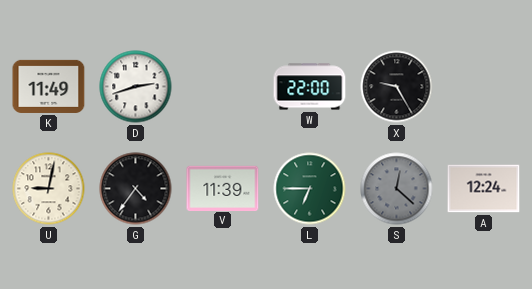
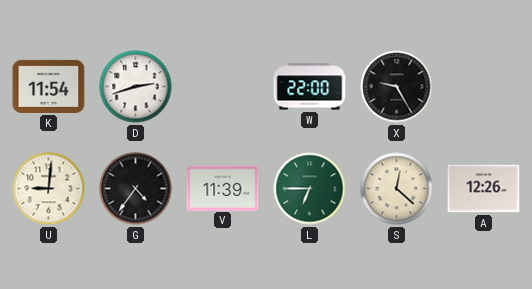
K: 11:49 -> 11:54
U: 9:02 -> 9:01
S dial: grey -> cream
A: 12:24 -> 12:26
